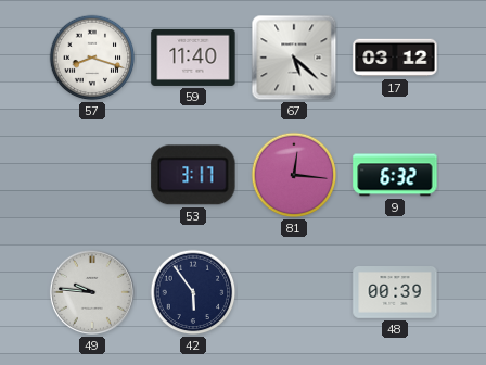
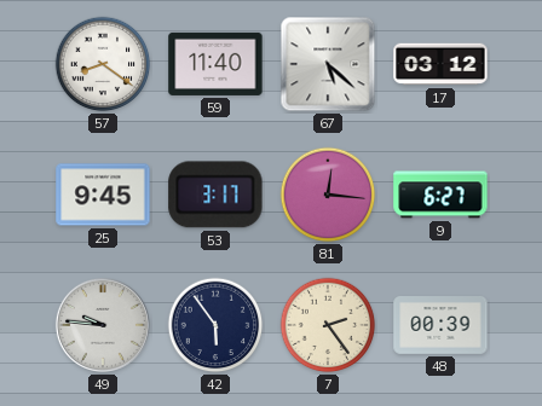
57: 8:18 -> 8:21
25: none -> 9:45
9: 6:32 -> 6:27
7: none -> 2:24
